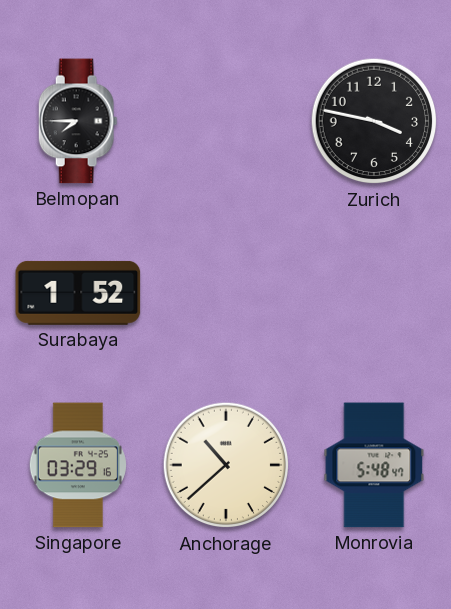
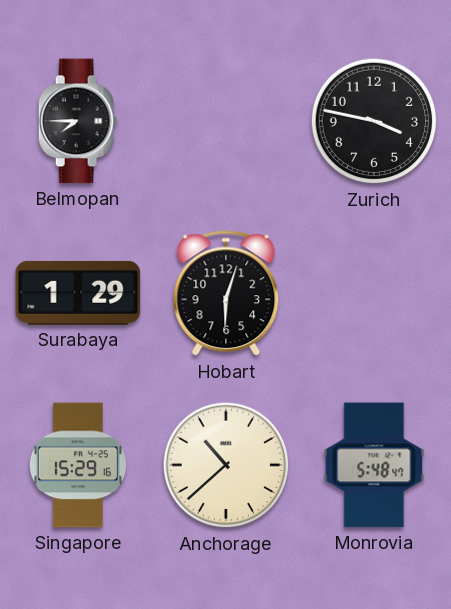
Surabaya: 1:52 -> 1:29
Hobart: none -> 6:03
Singapore: 03:29 -> 15:29
